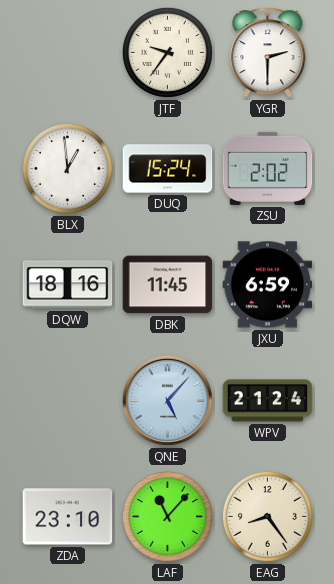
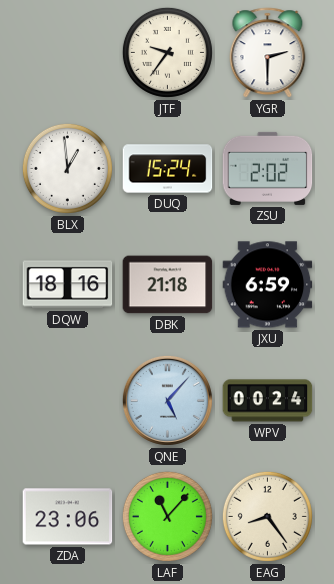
DBK: 11:45 -> 21:18
WPV: 21:24 -> 00:24
ZDA: 23:10 -> 23:06
